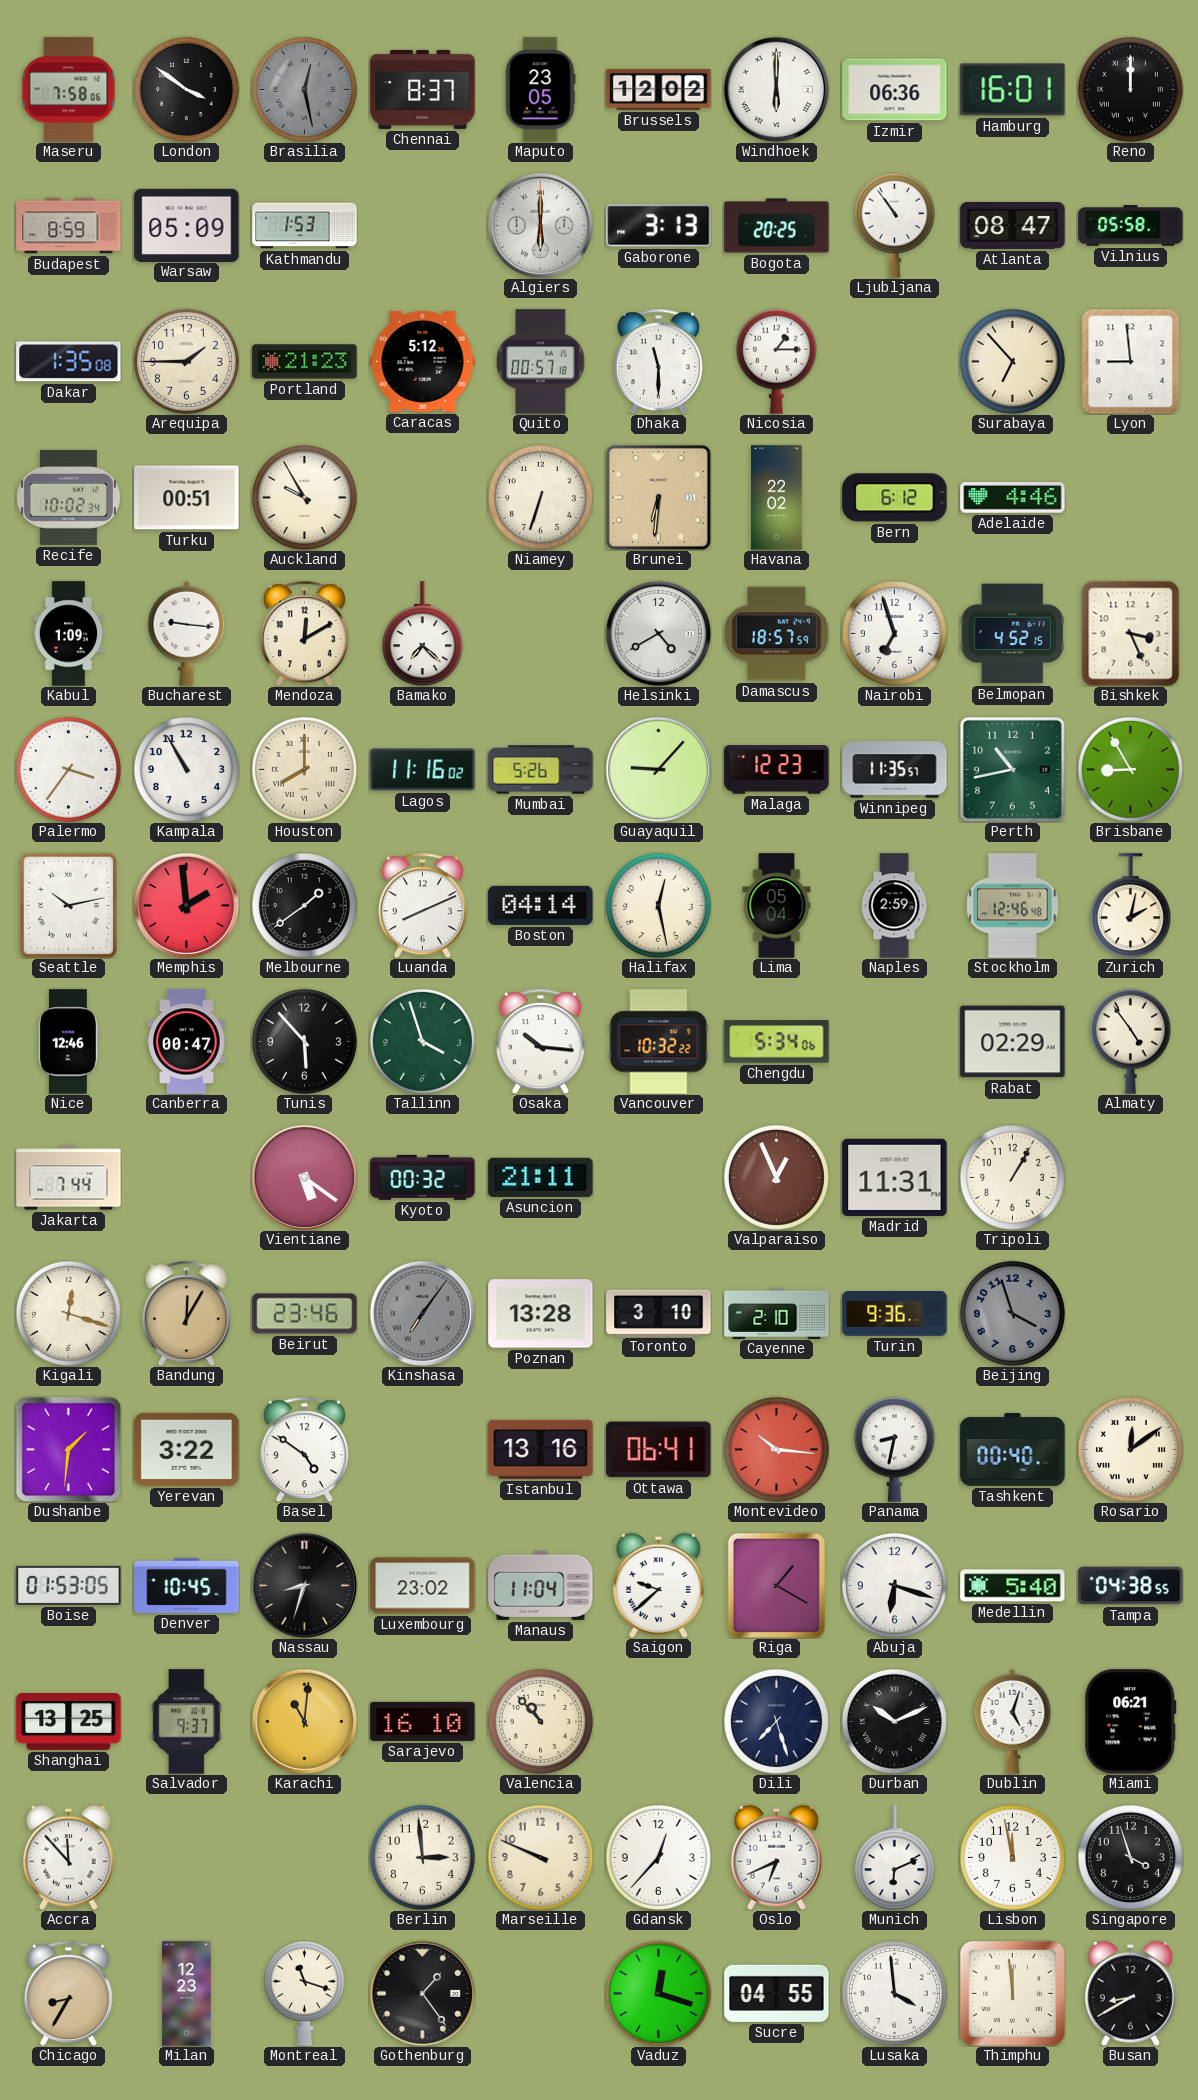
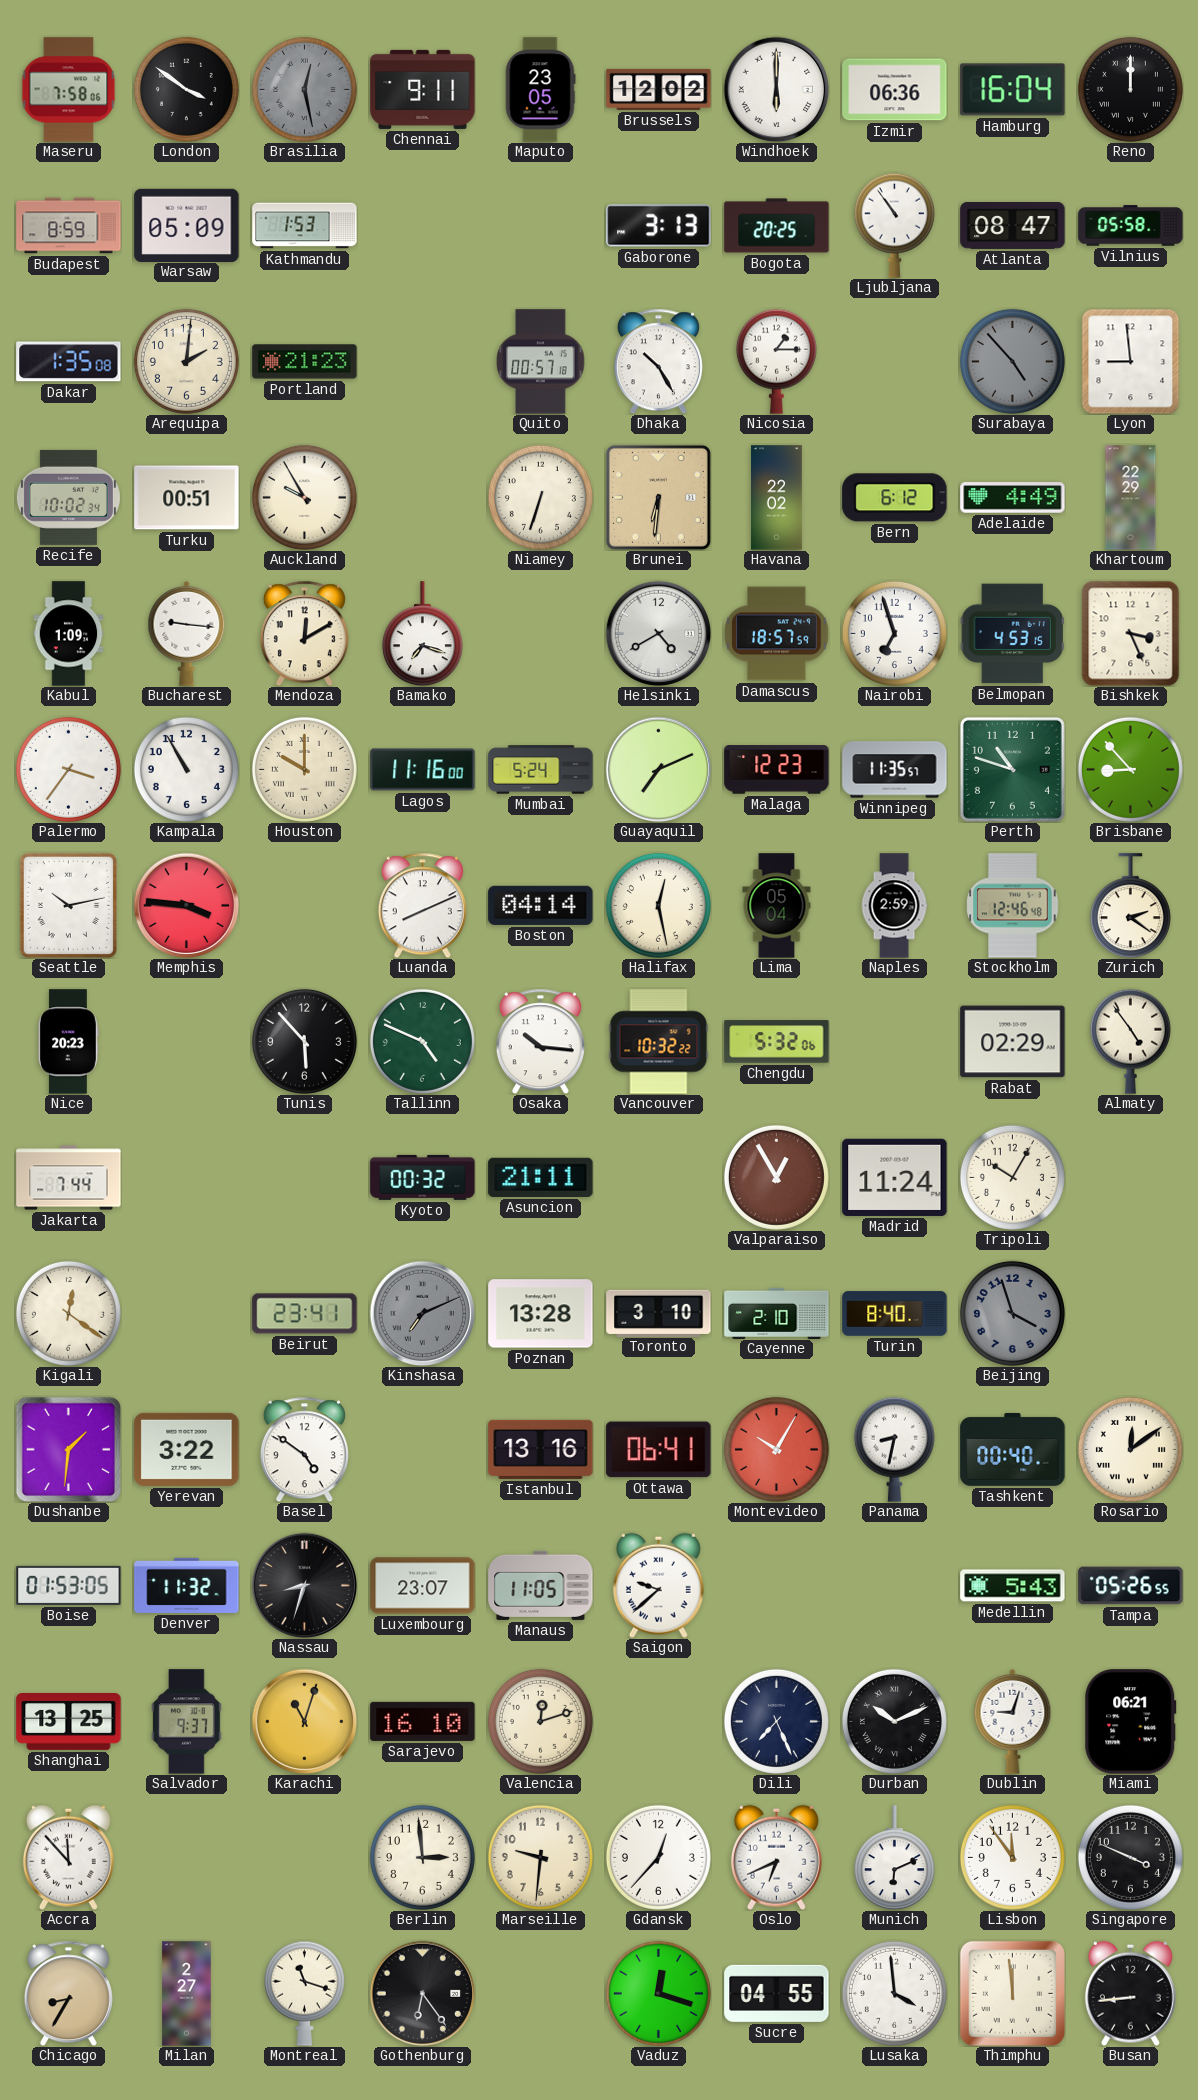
Chennai: 8:37 -> 9:11
Hamburg: 16:01 -> 16:04
Algiers: 6:00 -> none
Arequipa: 1:45 -> 2:01
Caracas: 5:12 -> none
Dhaka: 11:30 -> 10:25
Surabaya: 6:53 -> 4:53
Surabaya dial: cream -> grey
Adelaide: 4:46 -> 4:49
Khartoum: none -> 22:29
Bamako: 7:22 -> 7:18
Belmopan: 4:52 -> 4:53
Houston: 8:00 -> 10:00
Lagos: 11:16:02 -> 11:16:00
Mumbai: 5:26 -> 5:24
Guayaquil: 9:07 -> 7:11
Perth: 10:43 -> 10:48
Brisbane: 8:55 -> 8:53
Memphis: 1:59 -> 3:46
Melbourne: 1:39 -> none
Zurich: 2:02 -> 2:21
Nice: 12:46 -> 20:23
Canberra: 00:47 -> none
Tallinn: 3:57 -> 4:49
Chengdu: 5:34 -> 5:32
Vientiane: 5:21 -> none
Valparaiso: 12:56 -> 12:55
Madrid: 11:31 -> 11:24
Tripoli: 1:05 -> 10:05
Kigali: 12:18 -> 12:21
Bandung: 12:05 -> none
Beirut: 23:46 -> 23:41
Kinshasa: 7:06 -> 7:11
Turin: 9:36 -> 8:40
Montevideo: 10:16 -> 10:05
Denver: 10:45 -> 11:32
Luxembourg: 23:02 -> 23:07
Manaus: 11:04 -> 11:05
Riga: 1:20 -> none
Abuja: 6:18 -> none
Medellin: 5:40 -> 5:43
Tampa: 04:38 -> 05:26
Karachi: 11:01 -> 11:03
Valencia: 10:53 -> 12:12
Dili: 7:27 -> 7:26
Dublin: 5:03 -> 9:03
Marseille: 9:49 -> 9:31
Lisbon: 11:58 -> 11:54
Singapore: 3:57 -> 3:49
Milan: 12:23 -> 2:27
Gothenburg: 1:24 -> 6:24
Busan: 8:40 -> 8:44
